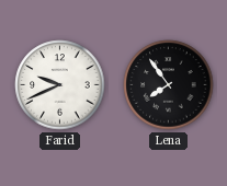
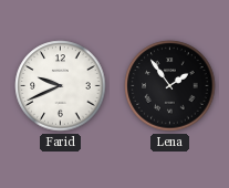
Lena: 7:54 -> 1:54
